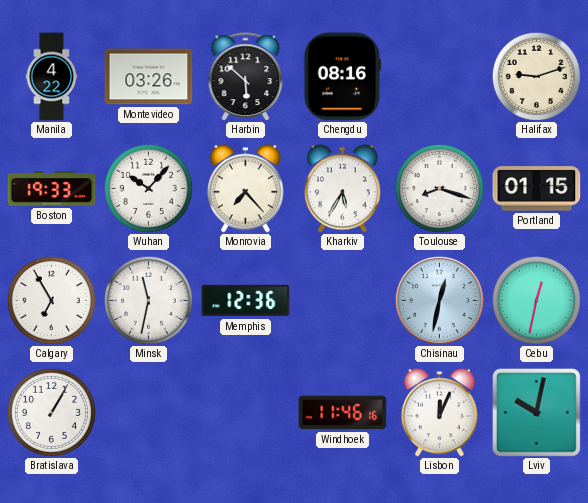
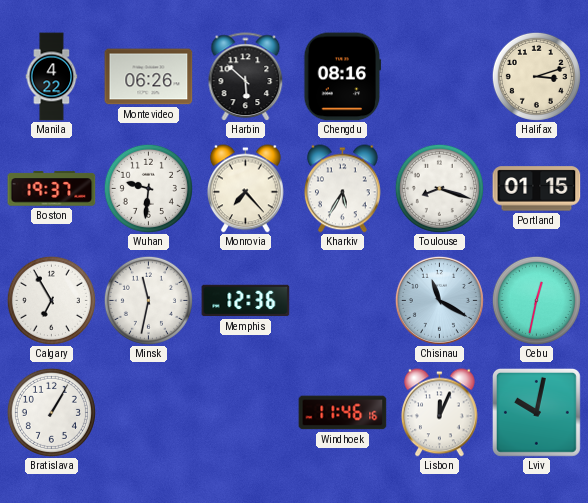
Montevideo: 03:26 -> 06:26
Halifax: 9:12 -> 3:12
Boston: 19:33 -> 19:37
Wuhan: 10:07 -> 9:31
Chisinau: 12:32 -> 11:20
